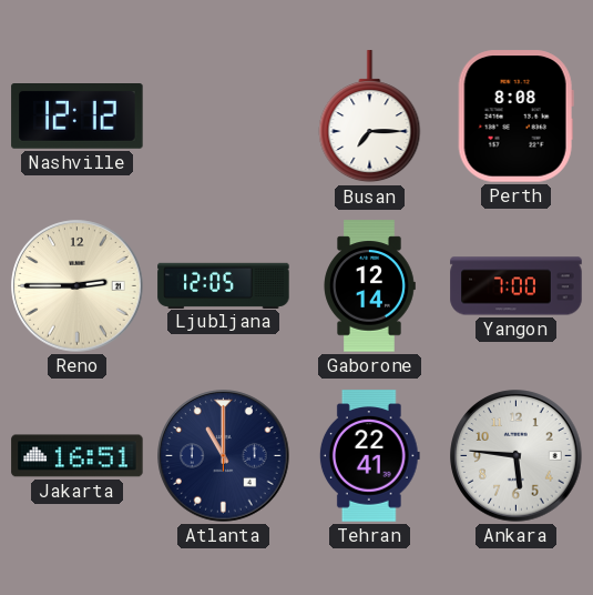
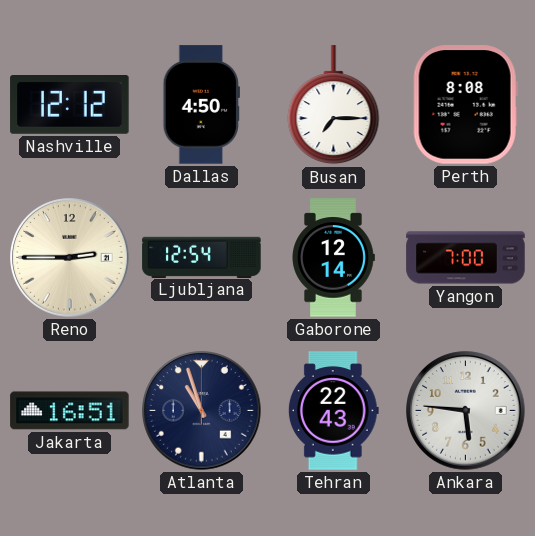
Dallas: none -> 4:50
Ljubljana: 12:05 -> 12:54
Atlanta: 11:00 -> 10:57
Tehran: 22:41 -> 22:43
